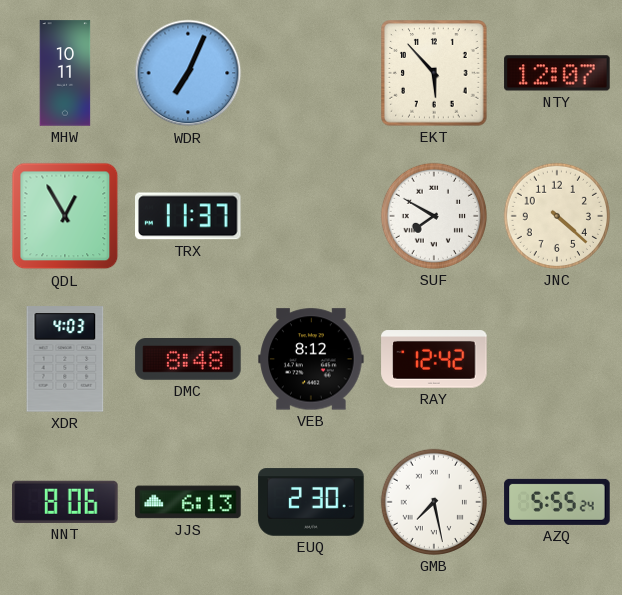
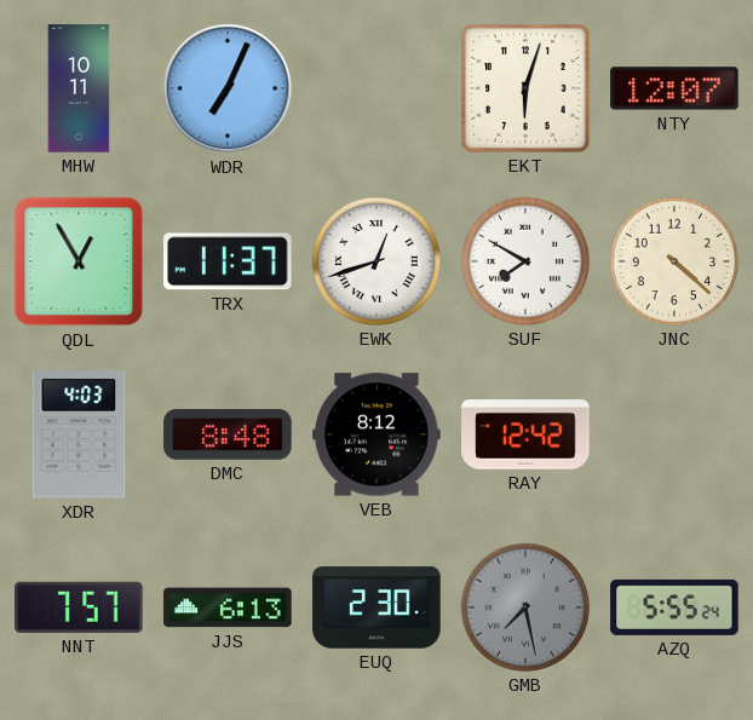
EKT: 5:53 -> 6:03
EWK: none -> 12:42
NNT: 8:06 -> 7:57
GMB dial: white -> grey
